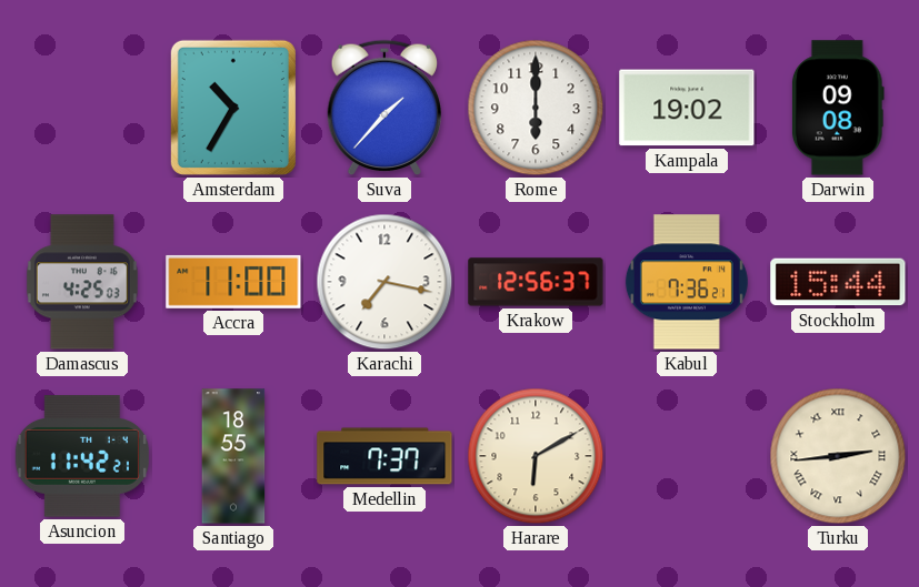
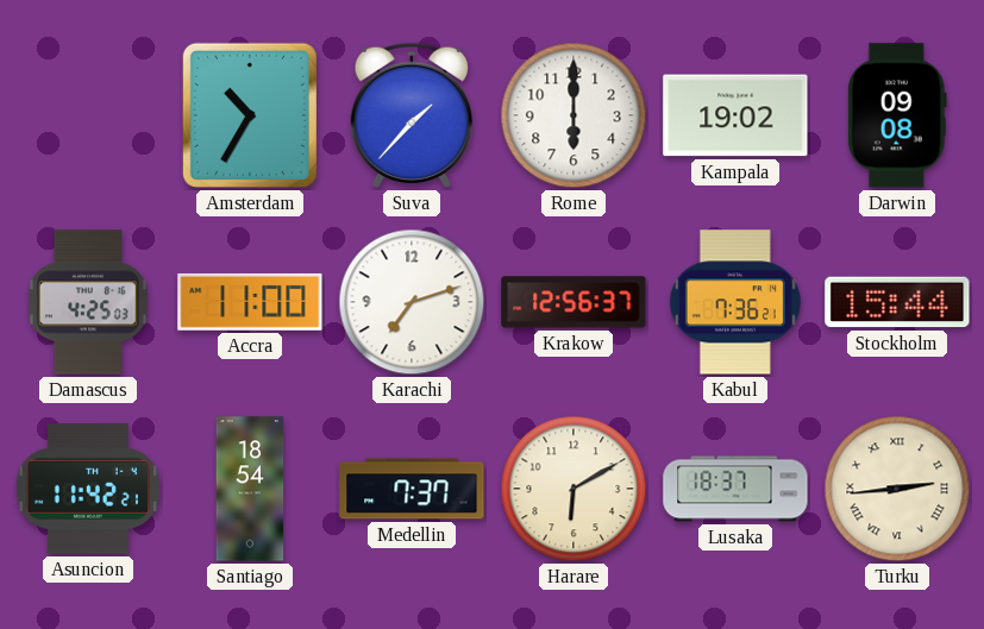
Karachi: 7:17 -> 7:12
Santiago: 18:55 -> 18:54
Lusaka: none -> 18:37
